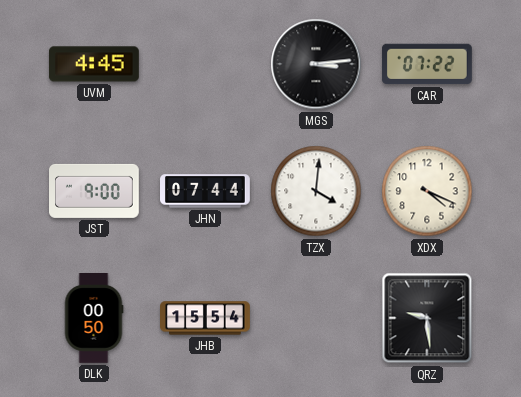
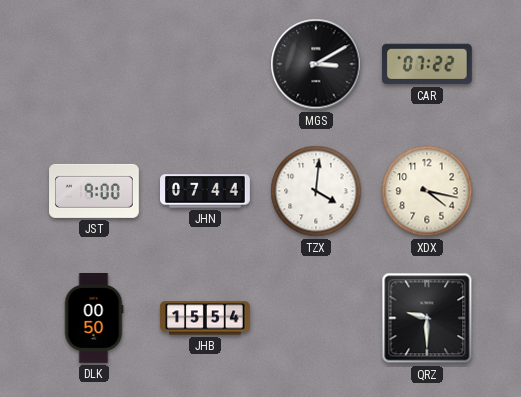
UVM: 4:45 -> none
MGS: 3:14 -> 3:10
XDX: 4:19 -> 4:17
QRZ: 9:29 -> 9:30
